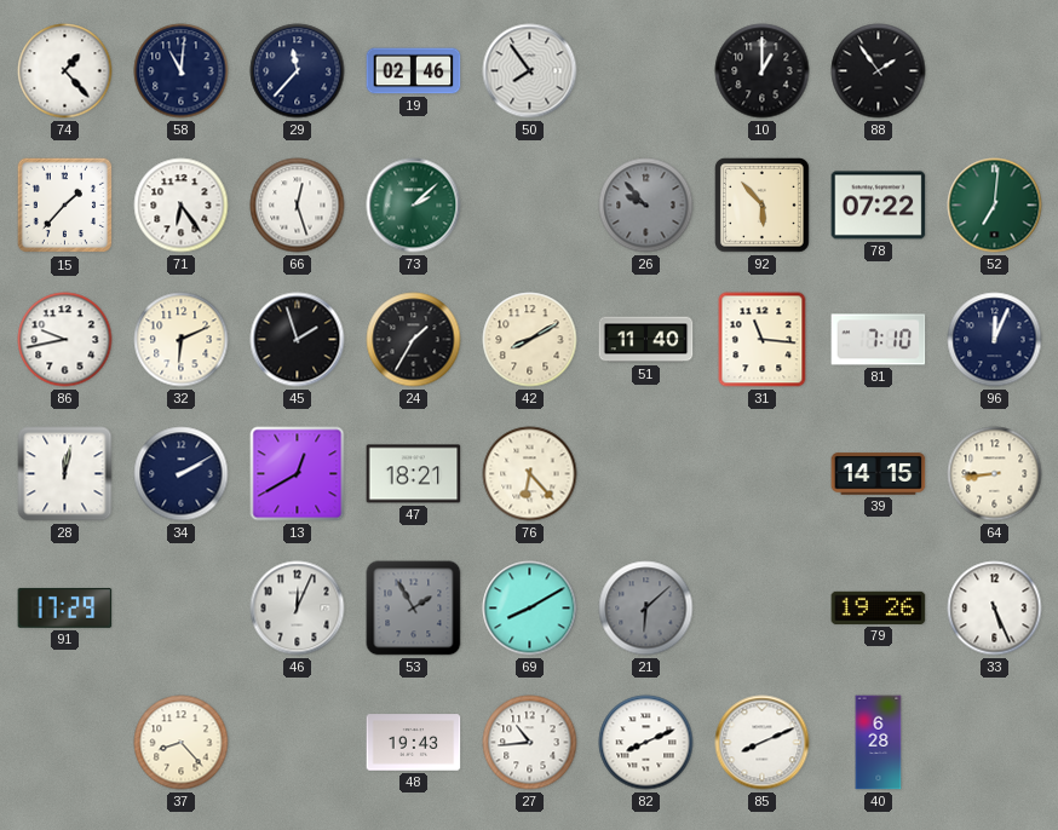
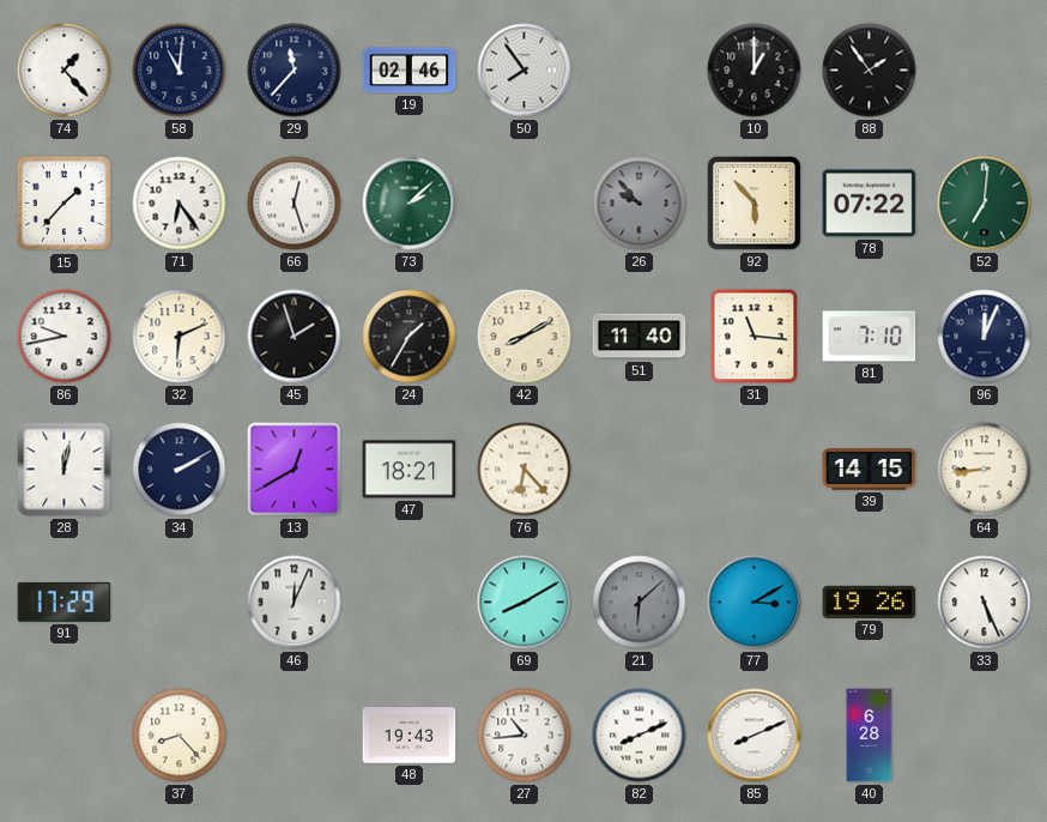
53: 1:55 -> none
77: none -> 3:10
